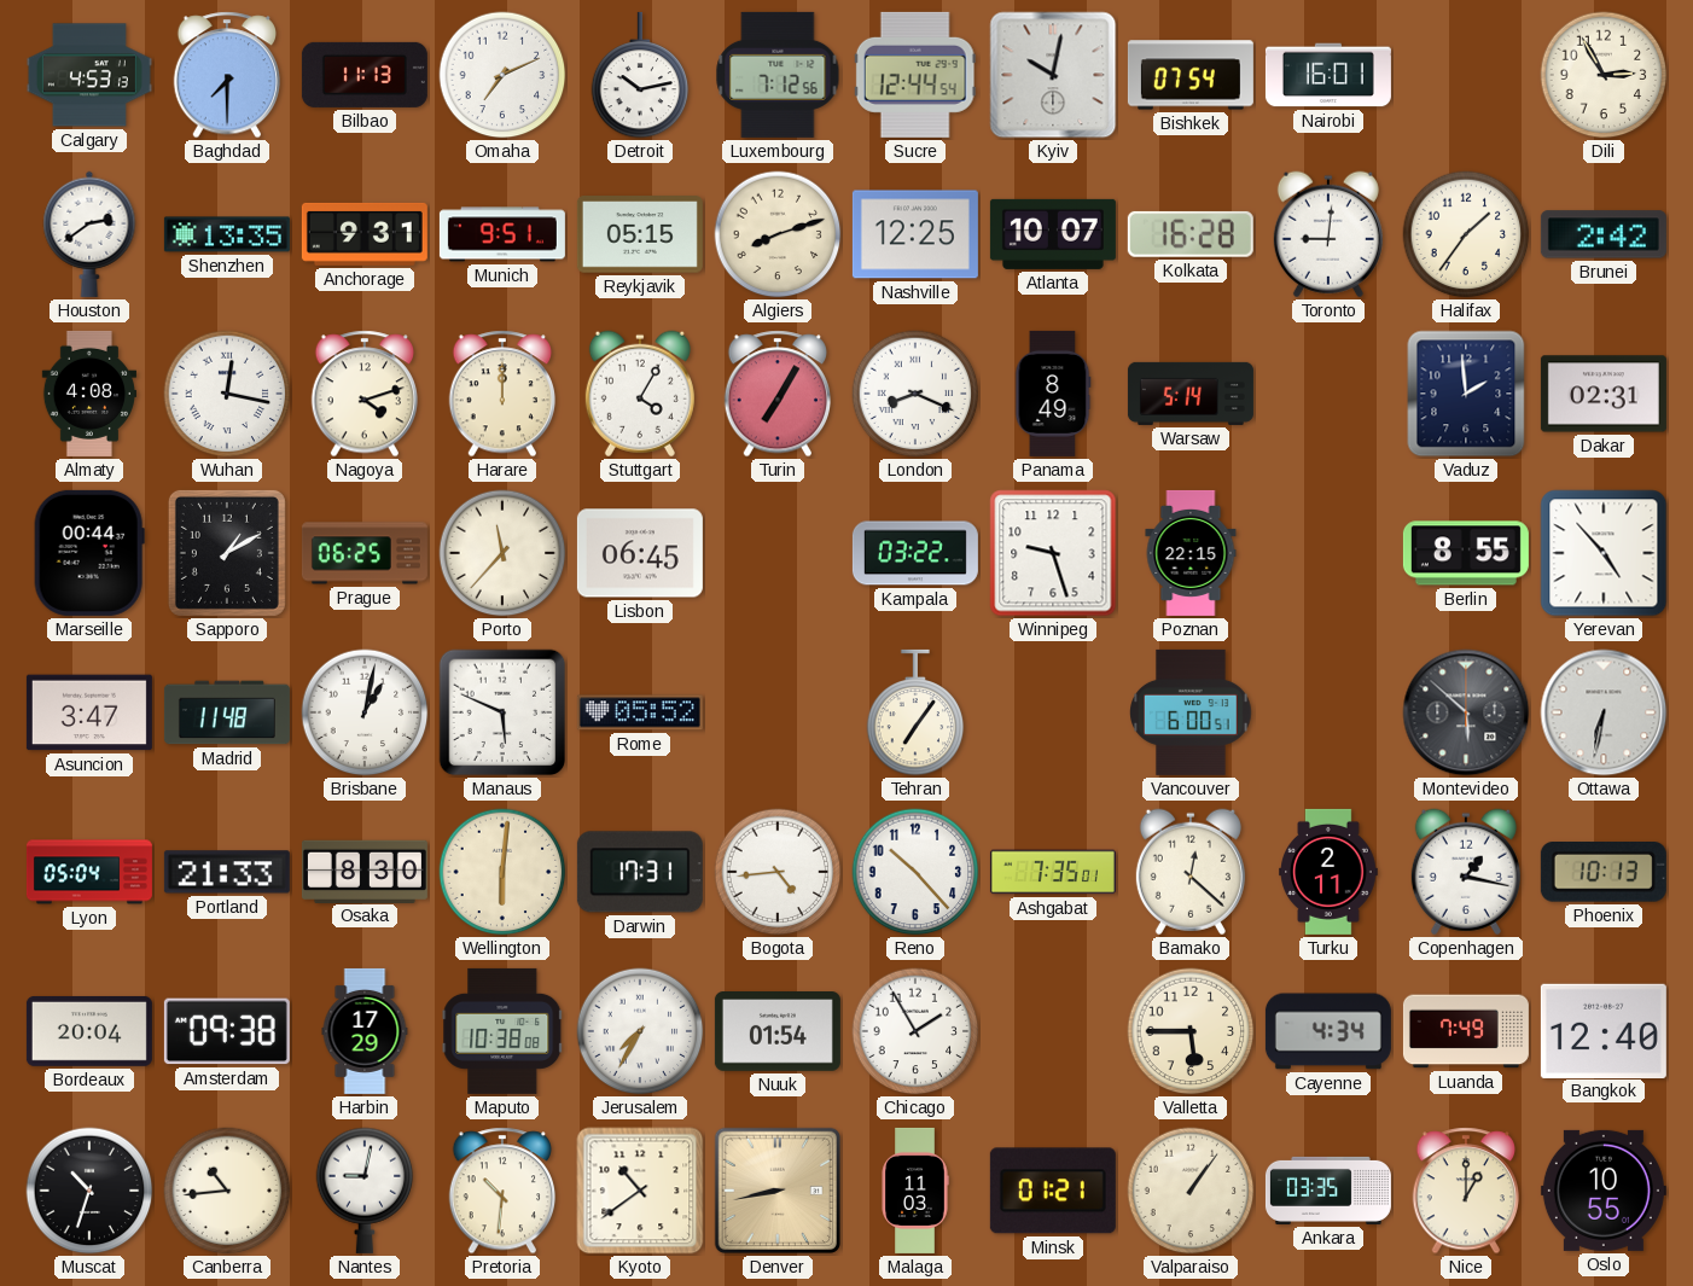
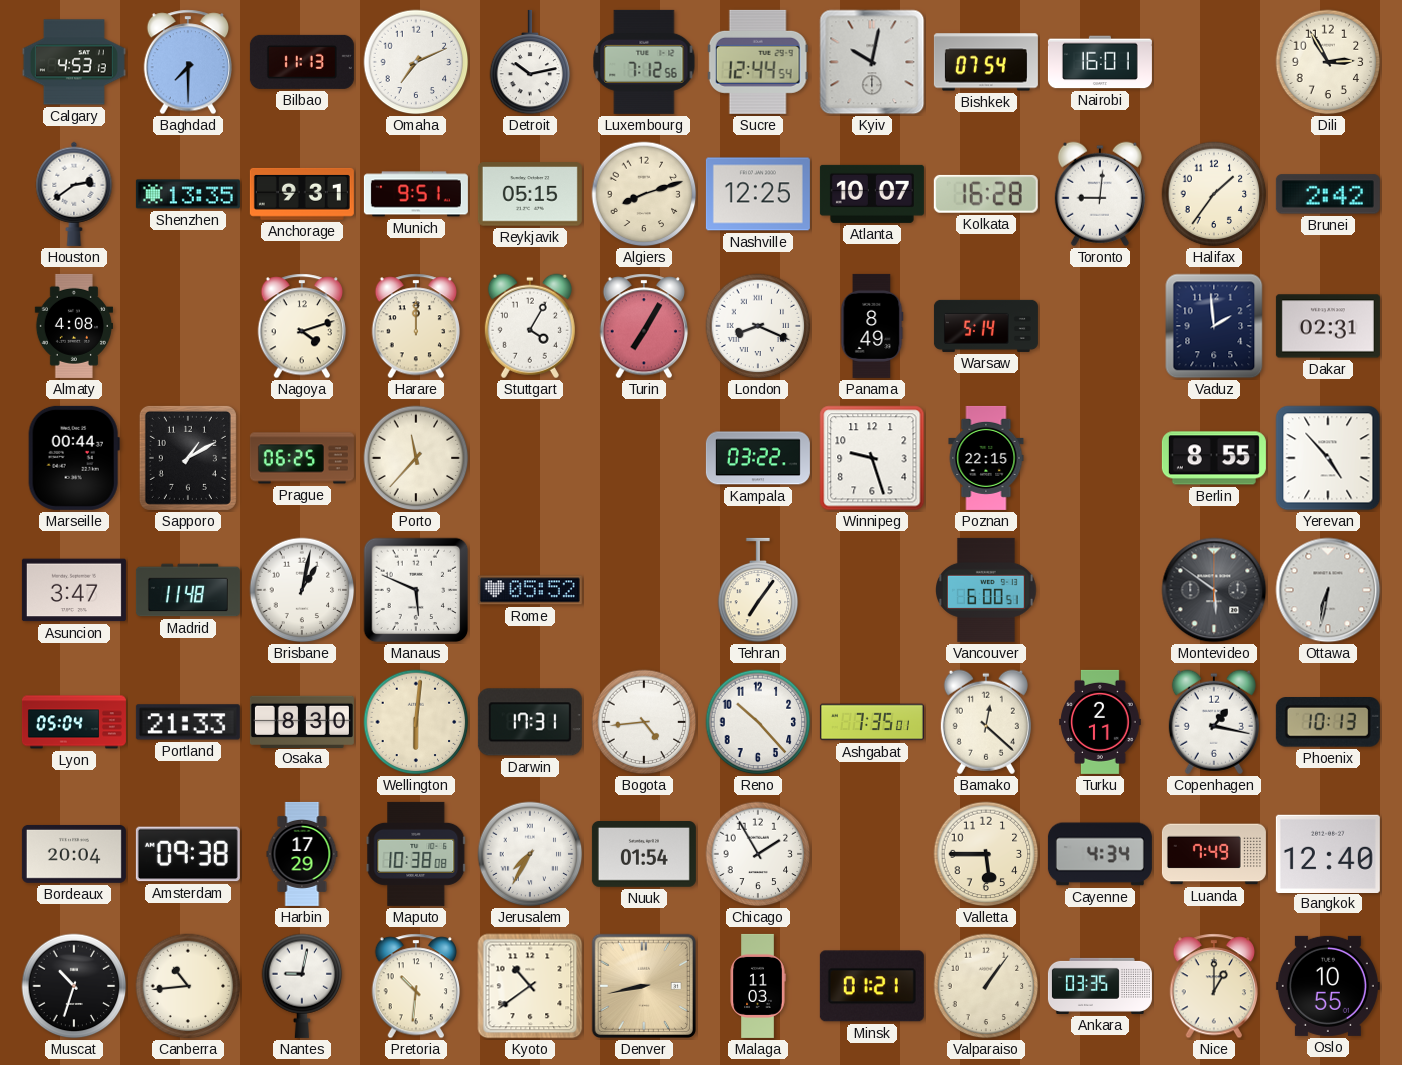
Wuhan: 12:17 -> none
Lisbon: 06:45 -> none
Montevideo: 5:52 -> 5:51
